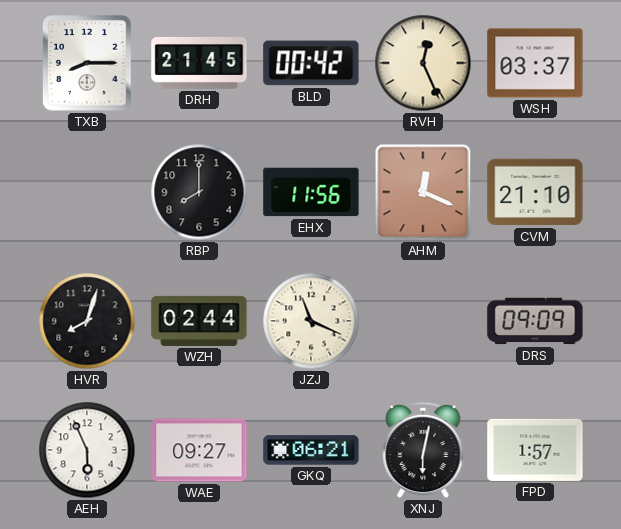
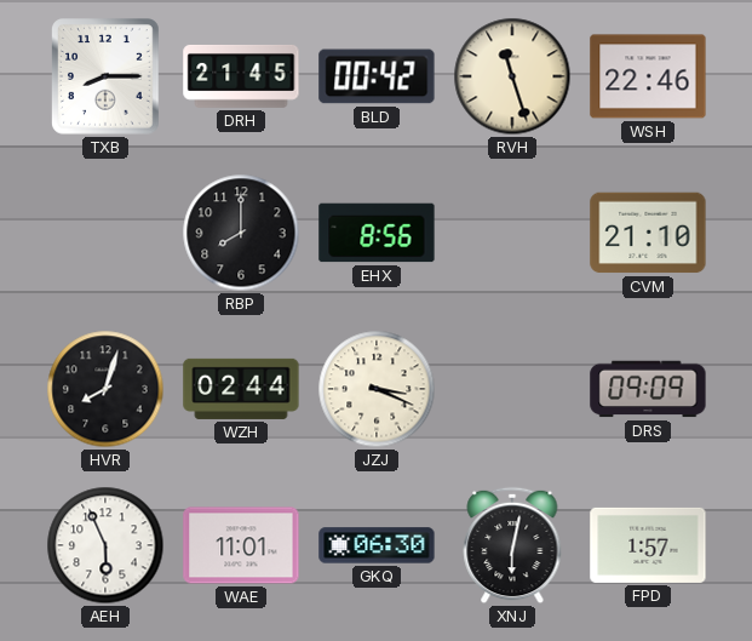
RVH: 12:26 -> 11:27
WSH: 03:37 -> 22:46
EHX: 11:56 -> 8:56
AHM: 12:19 -> none
JZJ: 11:19 -> 3:19
WAE: 09:27 -> 11:01
GKQ: 06:21 -> 06:30
